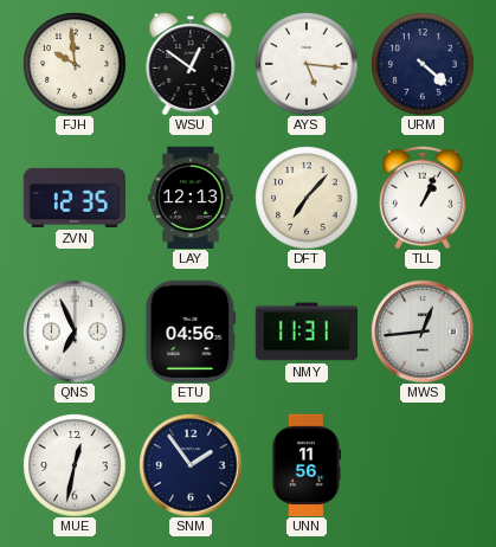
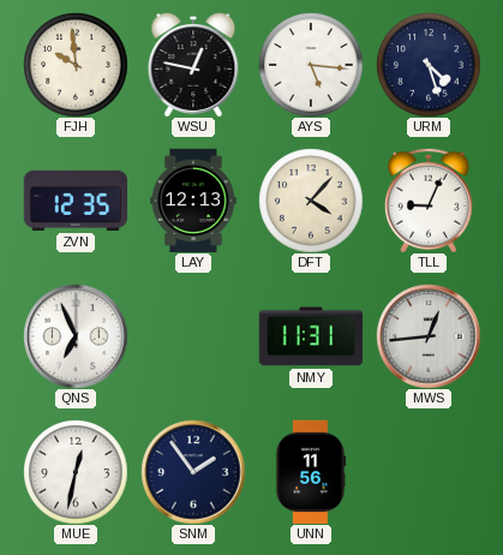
WSU: 12:51 -> 12:47
URM: 4:22 -> 4:27
DFT: 7:07 -> 4:07
TLL: 1:04 -> 9:04
ETU: 04:56 -> none
